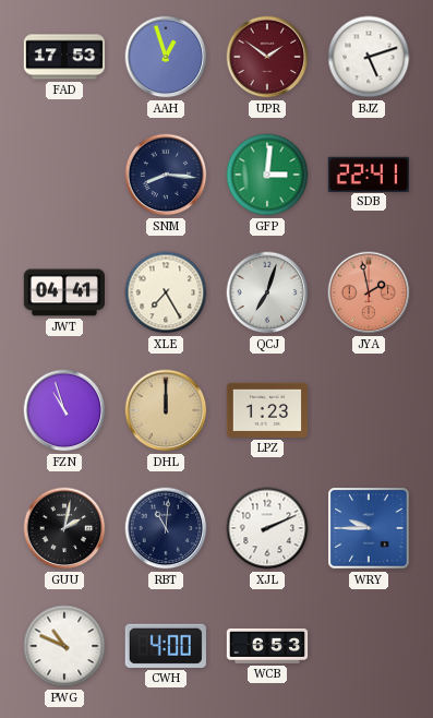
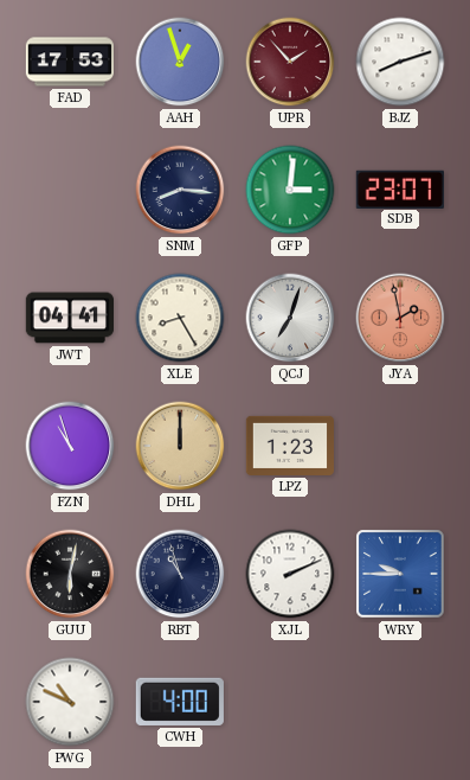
UPR: 1:51 -> 1:53
BJZ: 5:12 -> 8:12
SDB: 22:41 -> 23:07
XLE: 7:25 -> 8:25
GUU: 2:02 -> 6:02
RBT: 11:01 -> 10:57
WCB: 6:53 -> none
